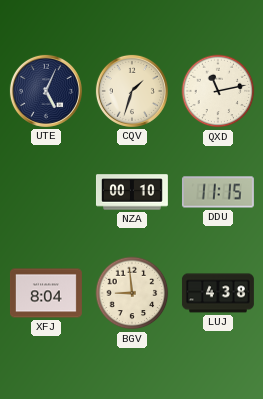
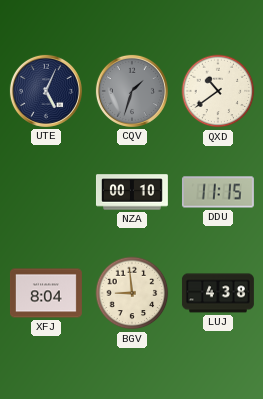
CQV dial: cream -> grey
QXD: 11:13 -> 10:39
